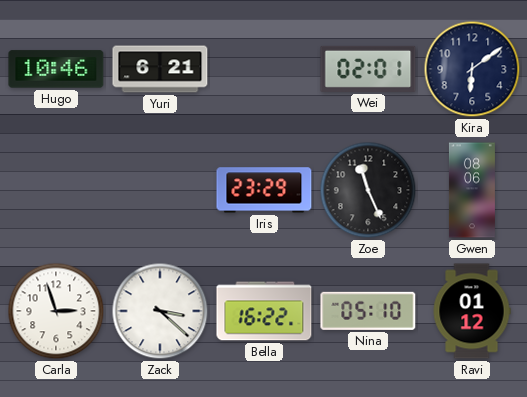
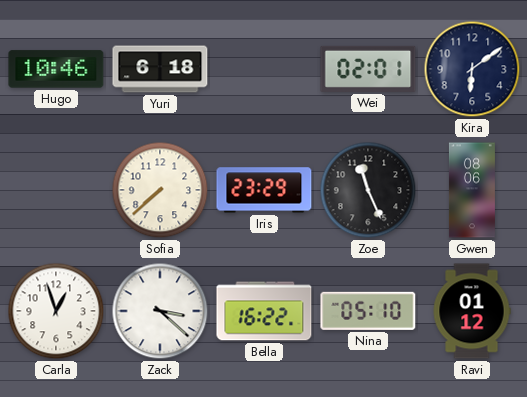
Yuri: 6:21 -> 6:18
Sofia: none -> 7:38
Carla: 2:57 -> 12:57
